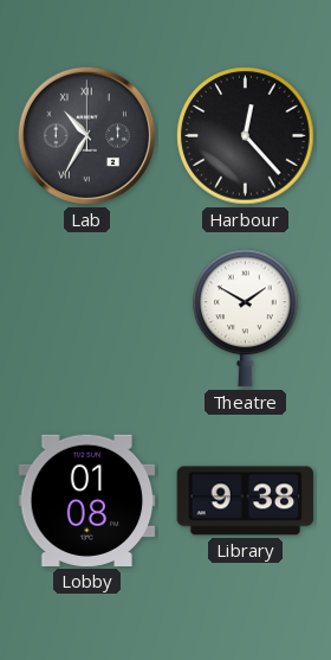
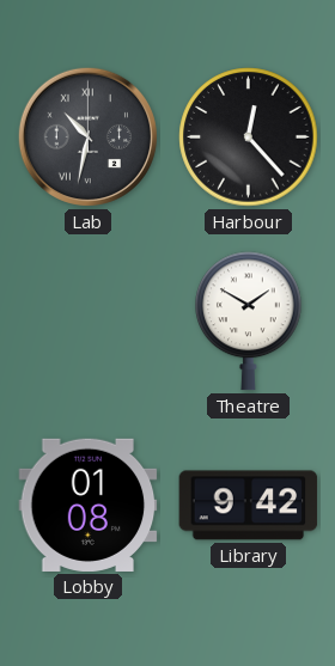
Lab: 10:35 -> 10:32
Library: 9:38 -> 9:42
